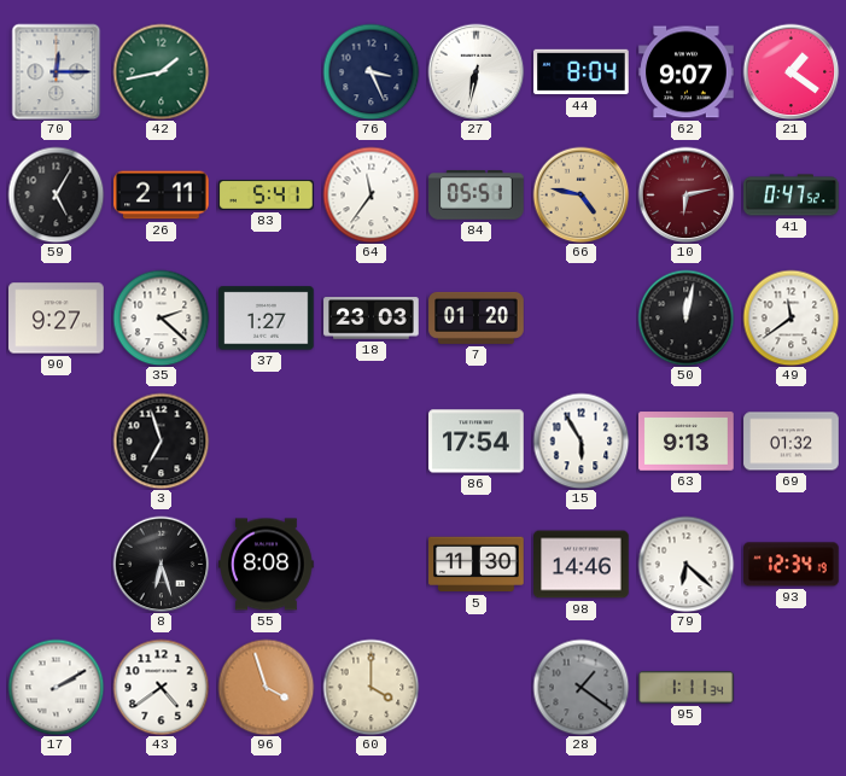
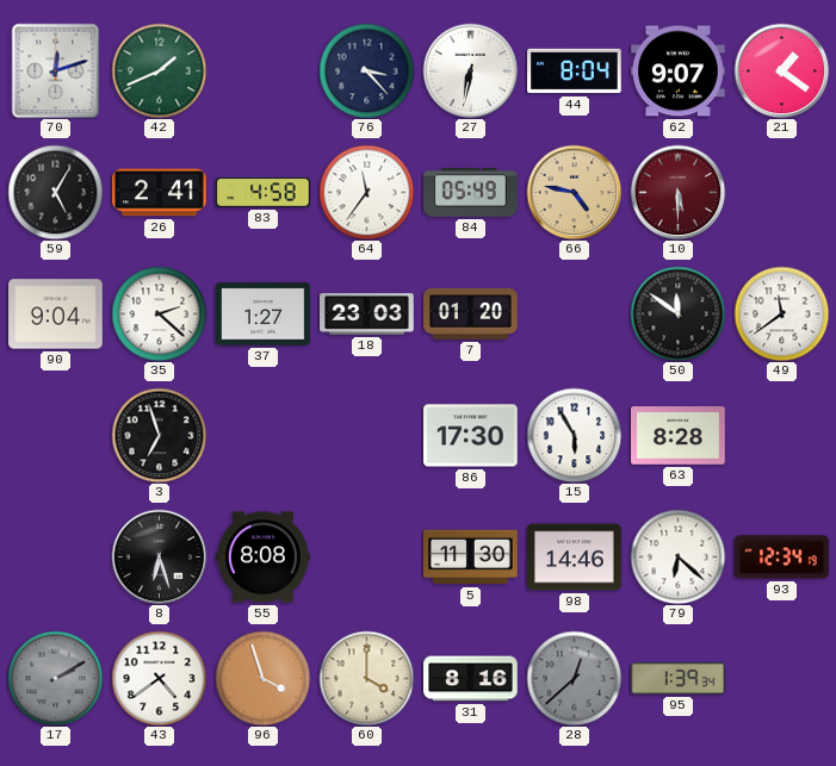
70: 12:15 -> 12:12
42: 1:43 -> 1:41
76: 3:26 -> 3:23
26: 2:11 -> 2:41
83: 5:41 -> 4:58
84: 05:51 -> 05:49
10: 6:13 -> 5:30
41: 0:47 -> none
90: 9:27 -> 9:04
50: 12:02 -> 11:51
86: 17:54 -> 17:30
63: 9:13 -> 8:28
69: 01:32 -> none
17 dial: white -> grey
31: none -> 8:16
28: 1:21 -> 12:38
95: 1:11 -> 1:39
